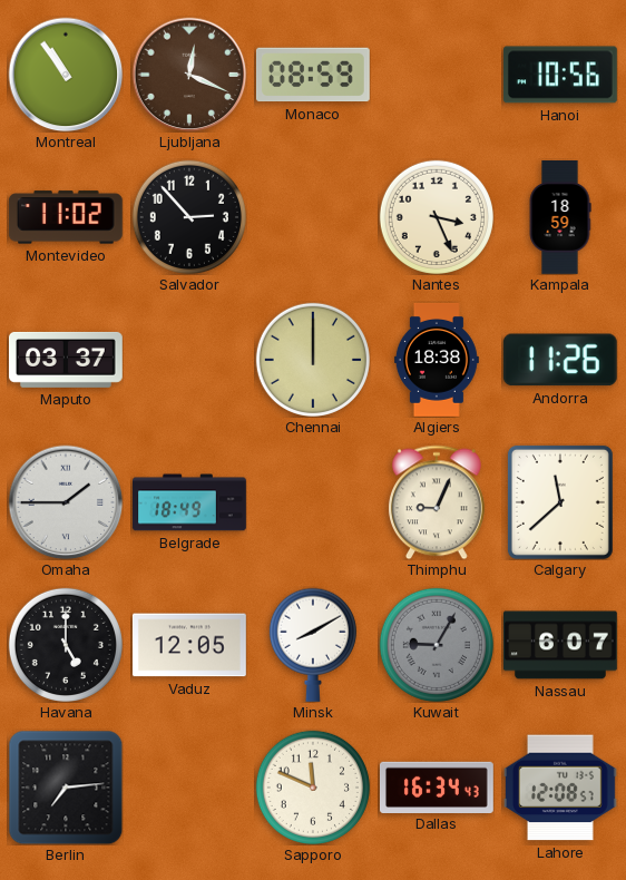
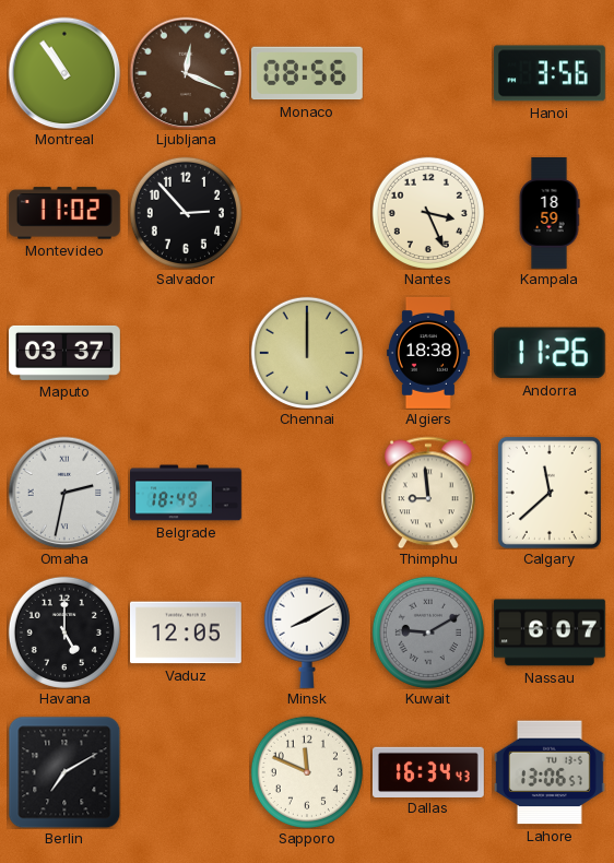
Monaco: 08:59 -> 08:56
Hanoi: 10:56 -> 3:56
Omaha: 1:45 -> 2:32
Thimphu: 9:04 -> 8:59
Kuwait: 9:05 -> 9:10
Berlin: 7:14 -> 7:10
Lahore: 12:08 -> 13:06
